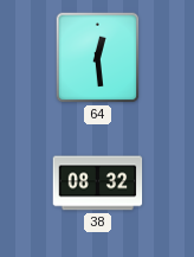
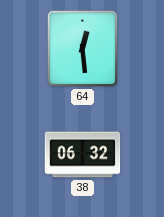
38: 08:32 -> 06:32
